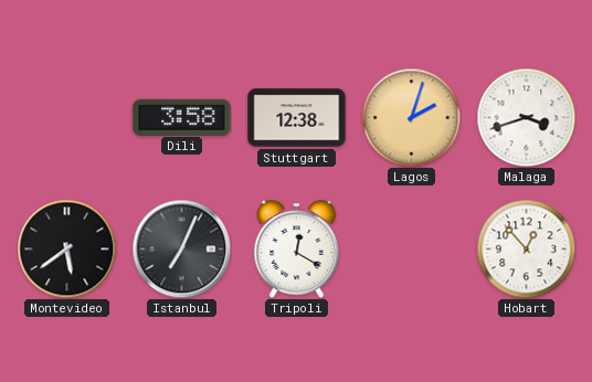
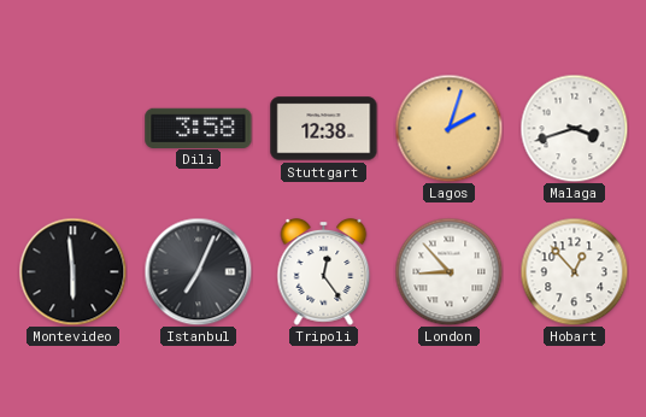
Montevideo: 5:39 -> 5:59
Tripoli: 12:20 -> 12:24
London: none -> 8:53
